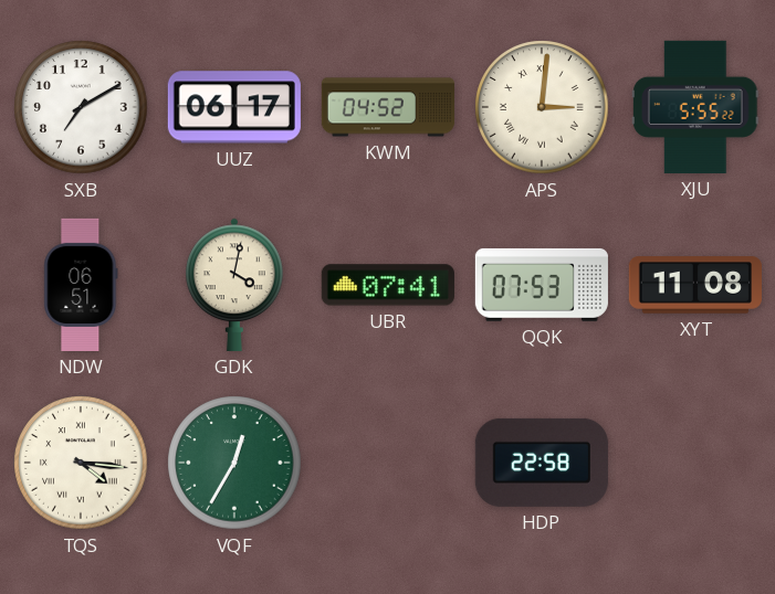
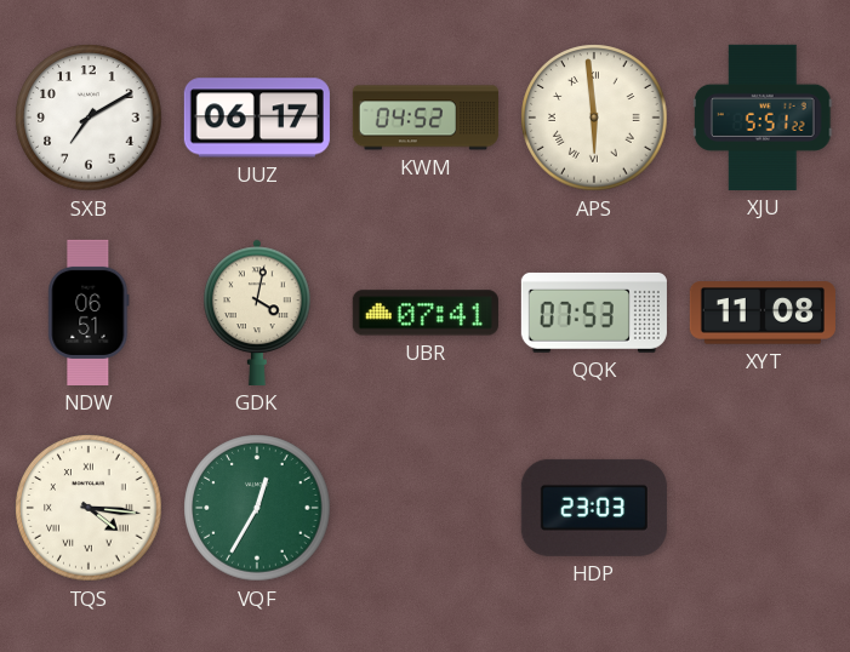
APS: 3:01 -> 5:59
XJU: 5:55 -> 5:51
HDP: 22:58 -> 23:03
